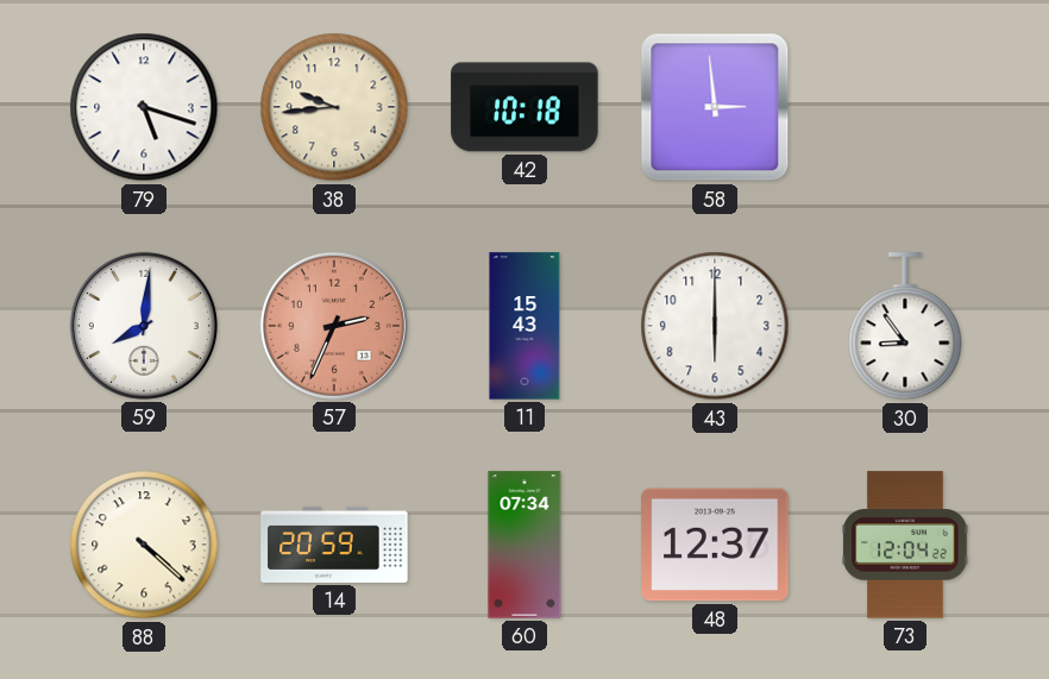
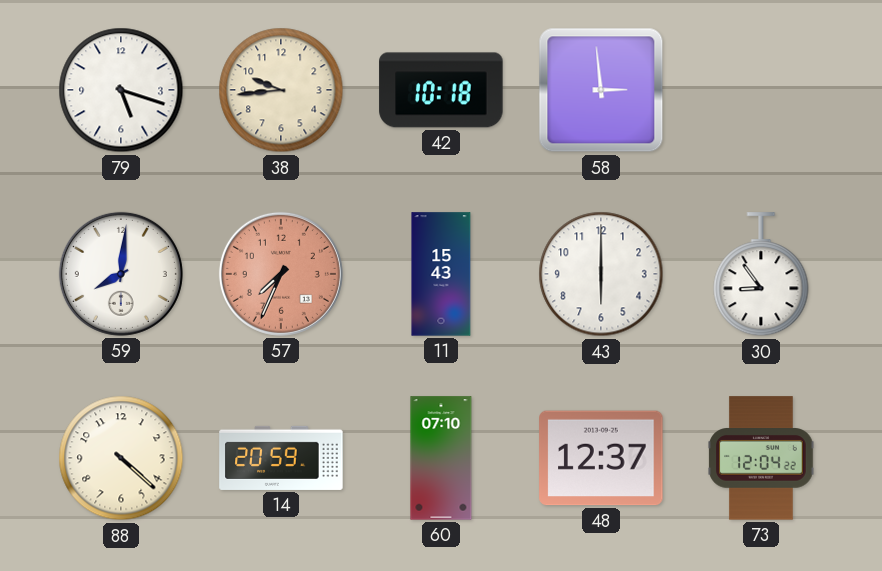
57: 2:34 -> 7:34
60: 07:34 -> 07:10
